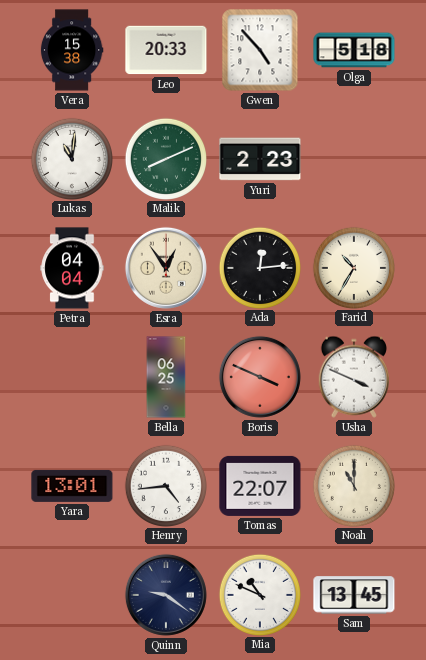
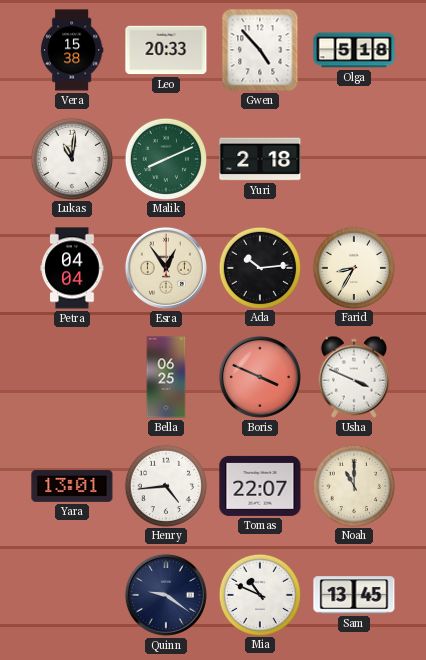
Yuri: 2:23 -> 2:18
Ada: 12:14 -> 10:14
Farid: 10:35 -> 8:35
